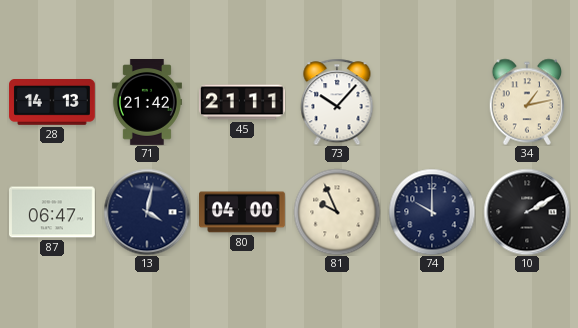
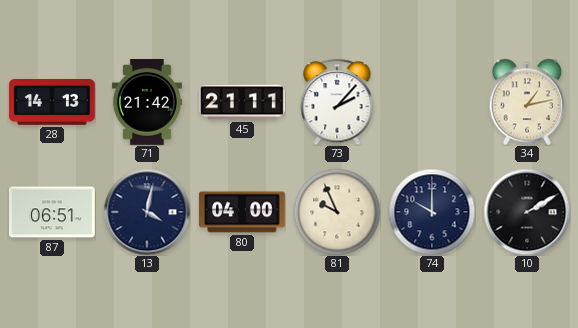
73: 10:07 -> 2:07
87: 06:47 -> 06:51
